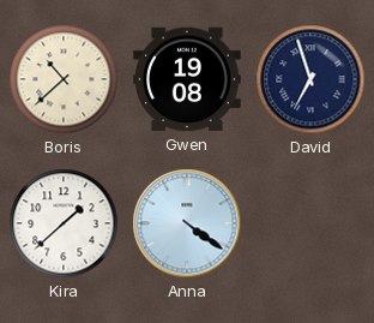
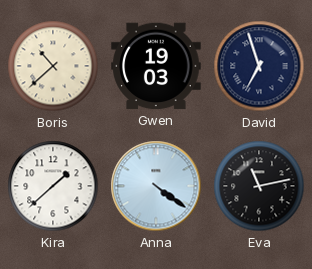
Gwen: 19:08 -> 19:03
Eva: none -> 11:13
